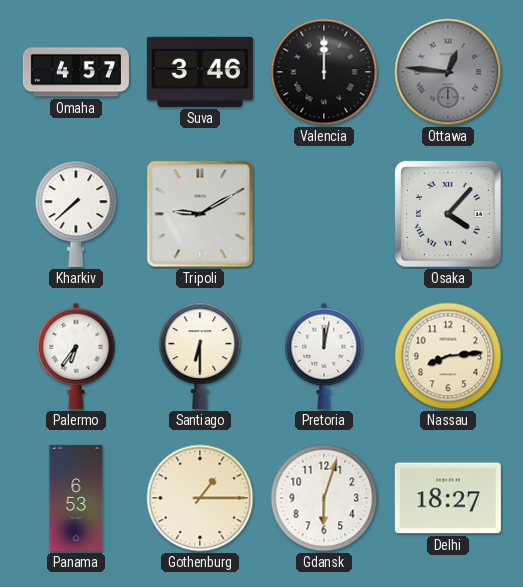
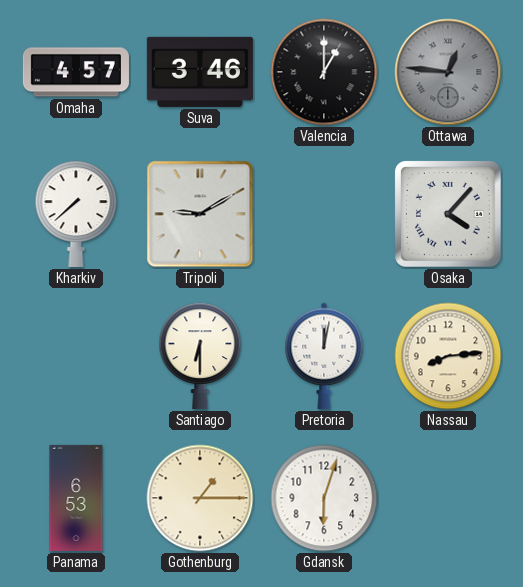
Valencia: 12:00 -> 1:00
Palermo: 6:36 -> none
Delhi: 18:27 -> none
